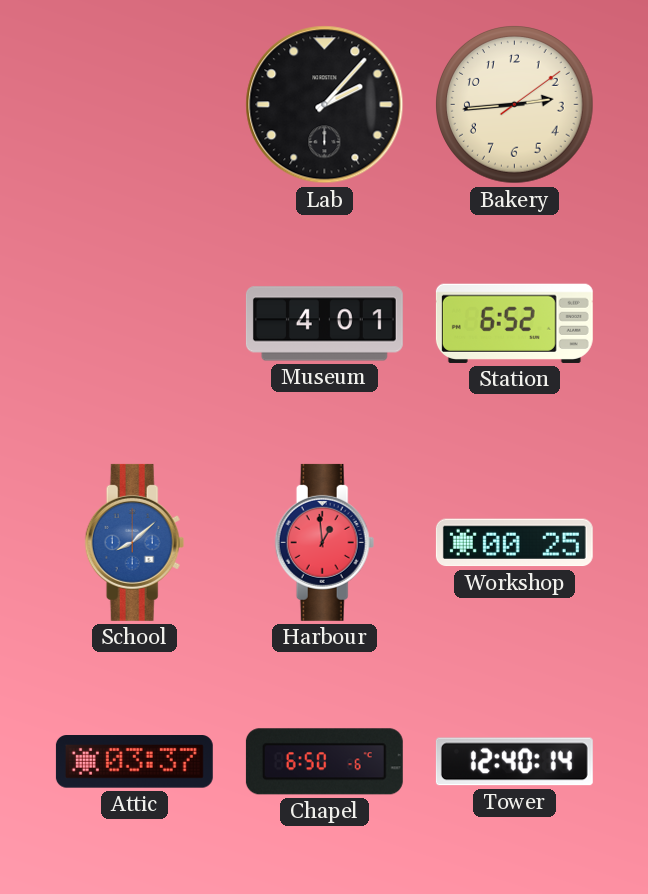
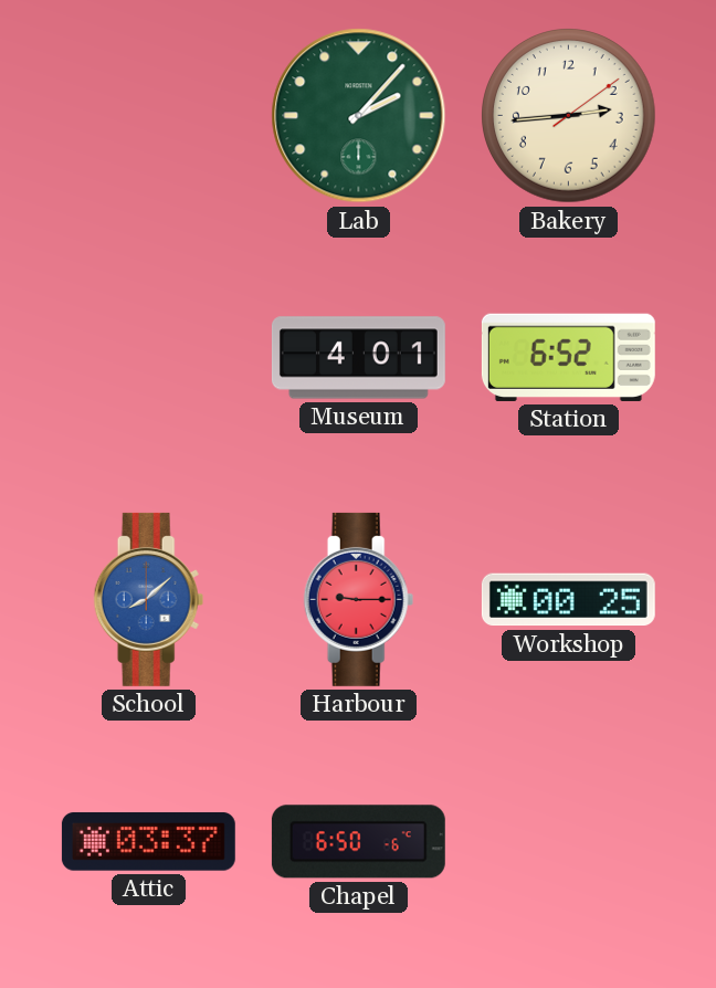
Lab dial: black -> green
Harbour: 12:59 -> 9:15
Tower: 12:40 -> none
